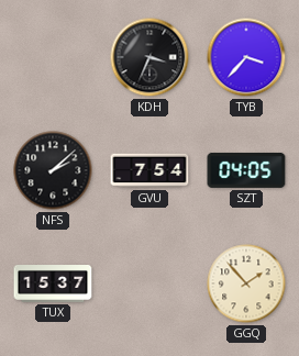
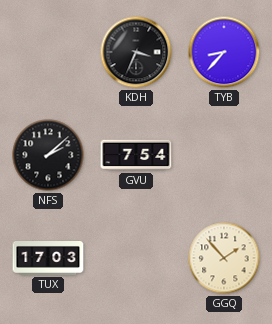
TYB: 3:37 -> 8:37
SZT: 04:05 -> none
TUX: 15:37 -> 17:03
